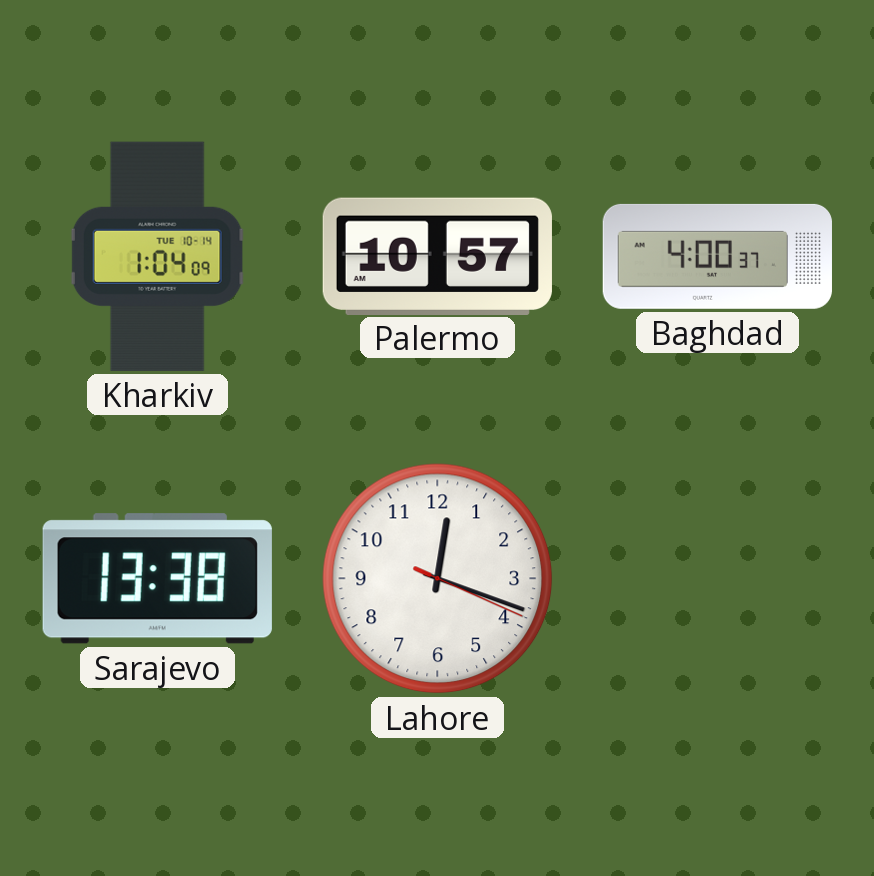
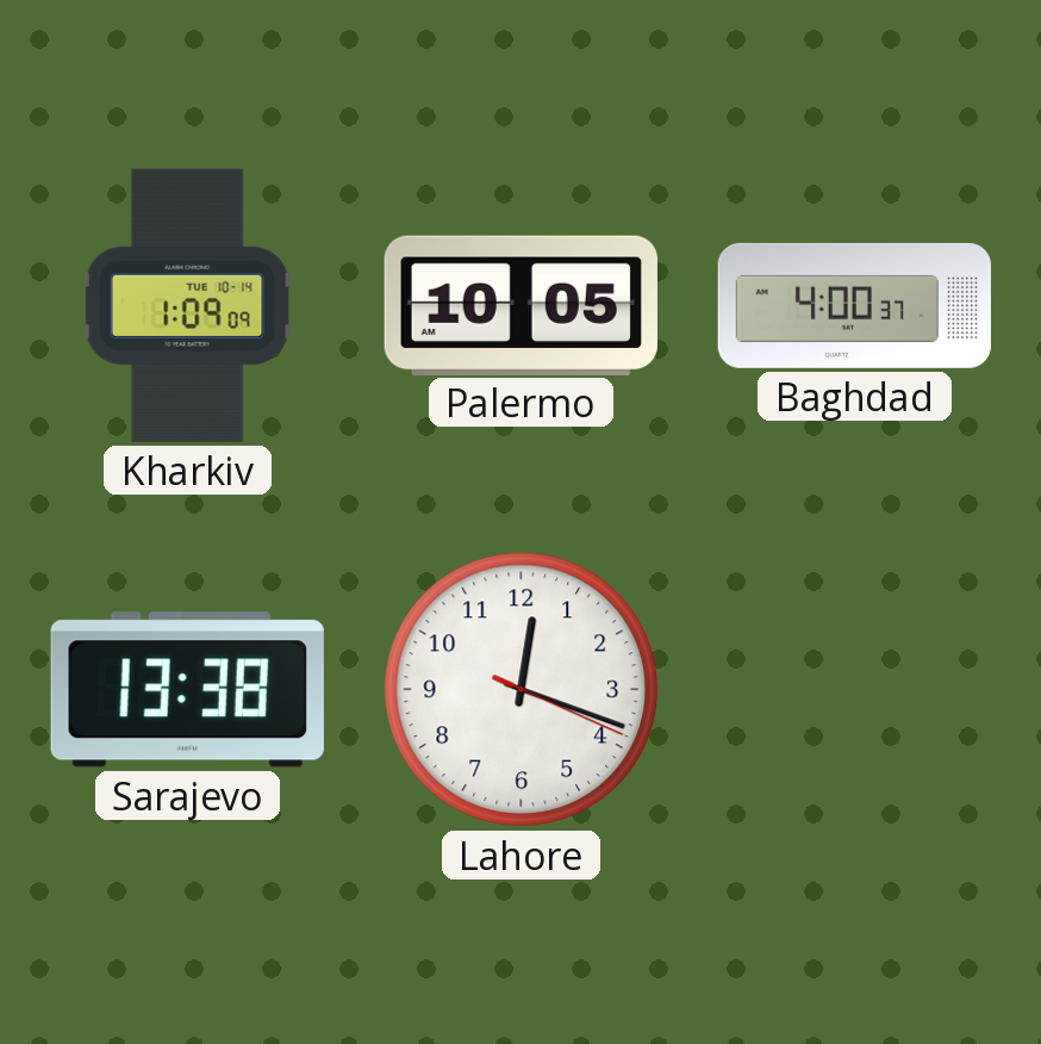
Kharkiv: 1:04 -> 1:09
Palermo: 10:57 -> 10:05
